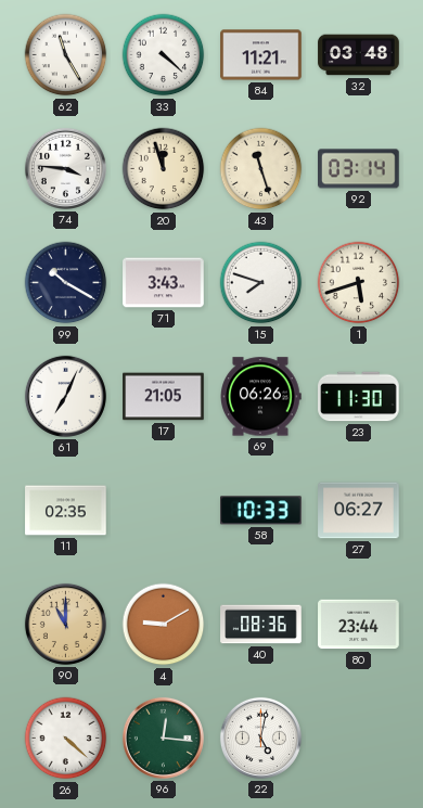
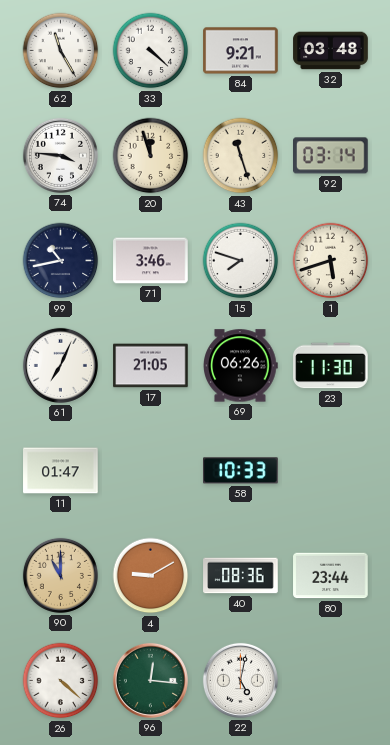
84: 11:21 -> 9:21
99: 10:20 -> 10:43
71: 3:43 -> 3:46
11: 02:35 -> 01:47
27: 06:27 -> none
